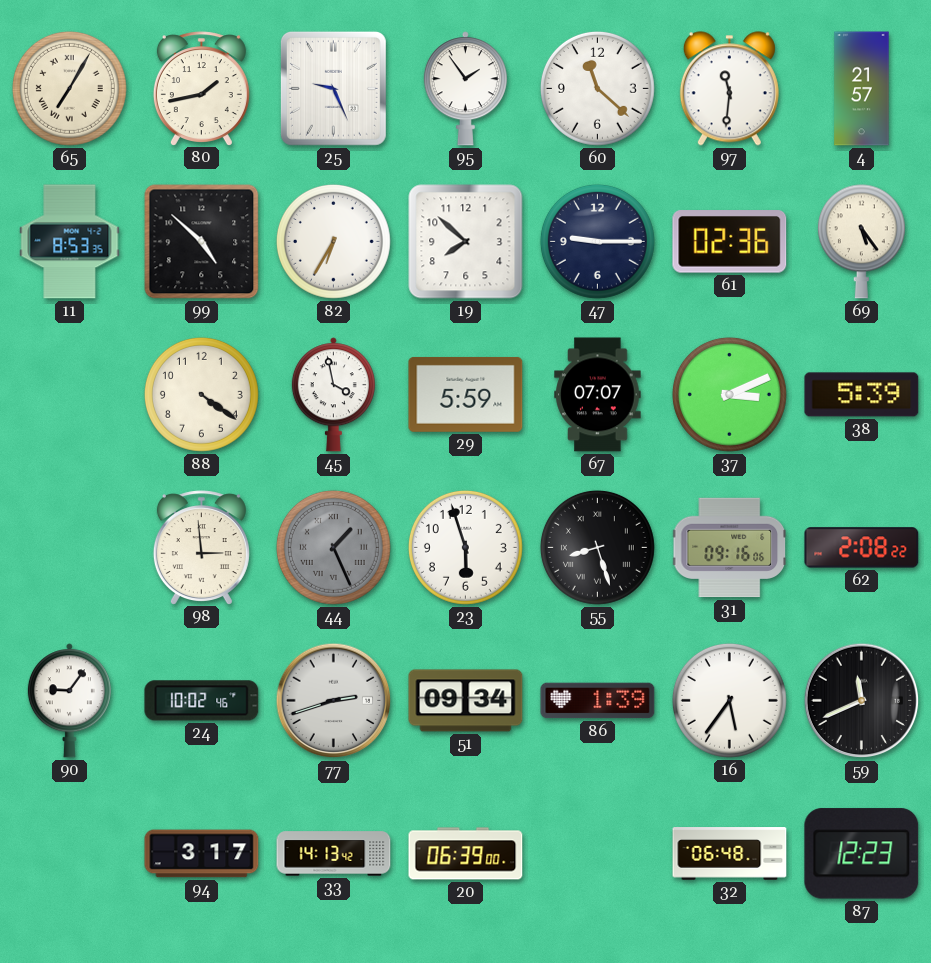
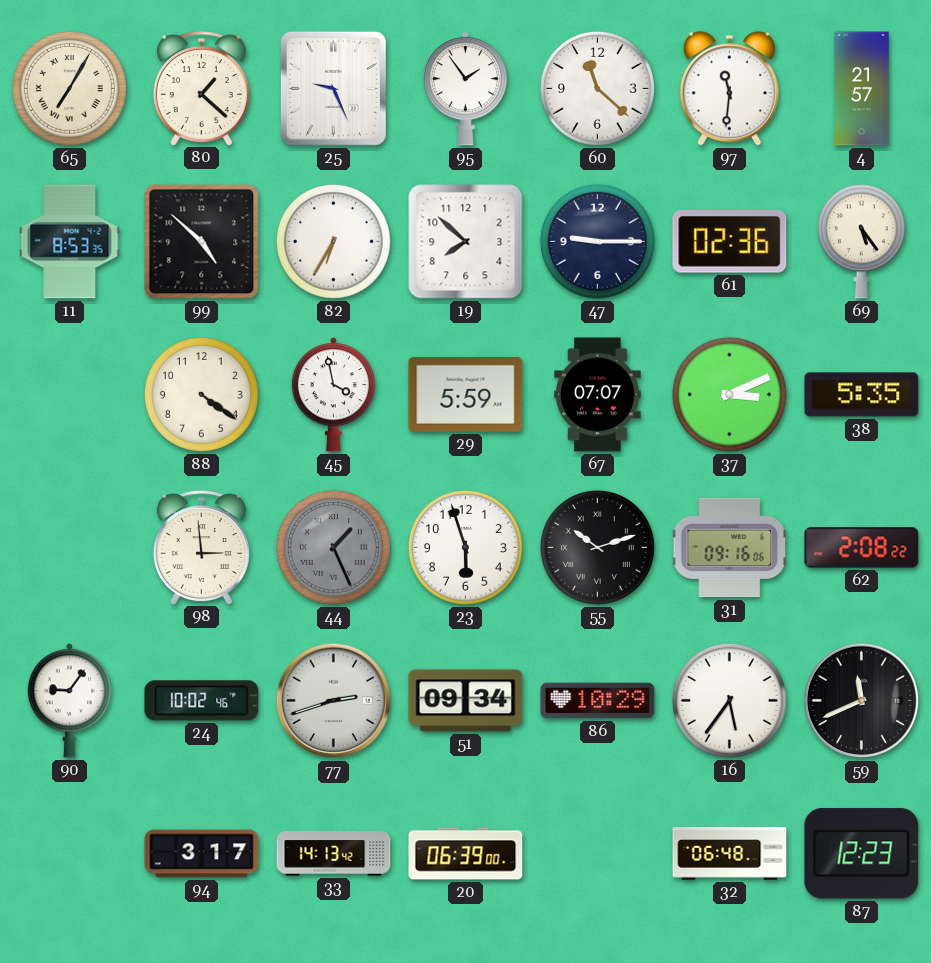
80: 1:43 -> 1:22
38: 5:39 -> 5:35
55: 8:27 -> 10:12
86: 1:39 -> 10:29
